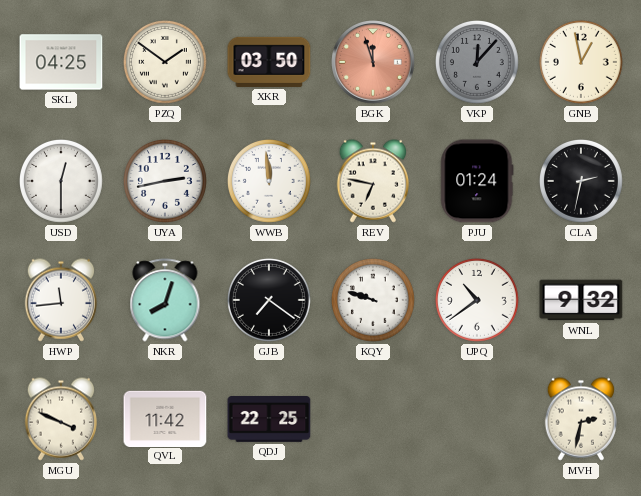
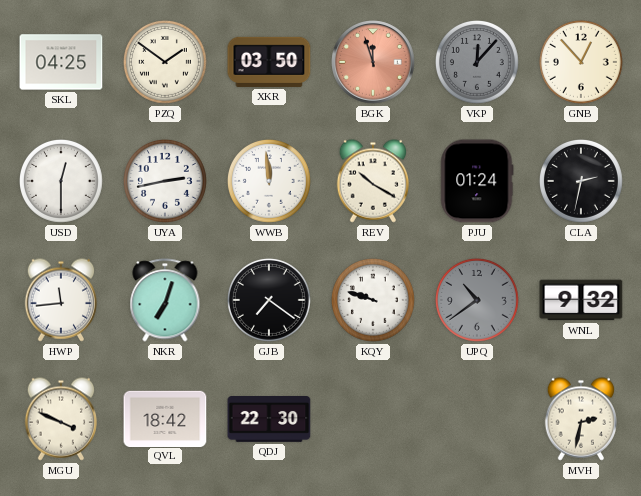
GNB: 12:58 -> 12:53
REV: 6:47 -> 10:20
NKR: 8:03 -> 7:03
UPQ dial: white -> grey
QVL: 11:42 -> 18:42
QDJ: 22:25 -> 22:30
